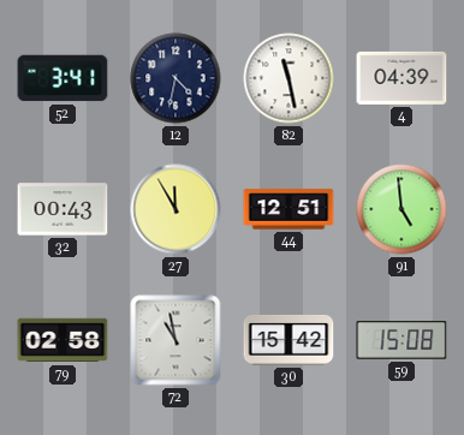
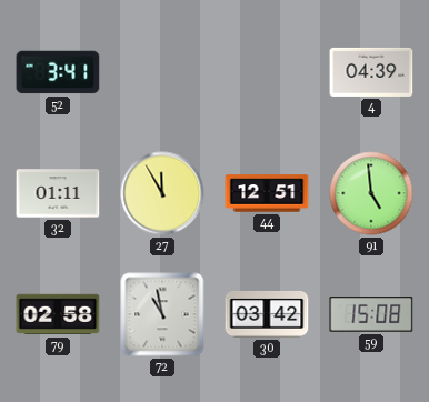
12: 4:32 -> none
82: 11:28 -> none
32: 00:43 -> 01:11
30: 15:42 -> 03:42
